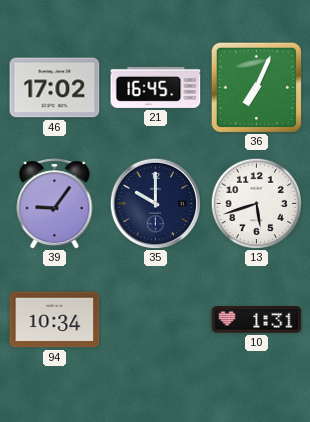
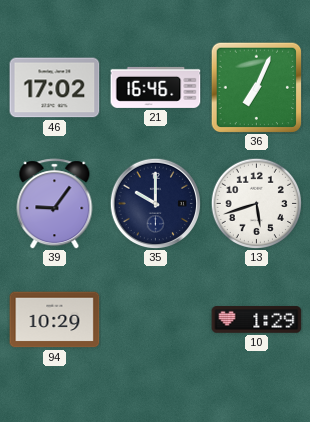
21: 16:45 -> 16:46
94: 10:34 -> 10:29
10: 1:31 -> 1:29
